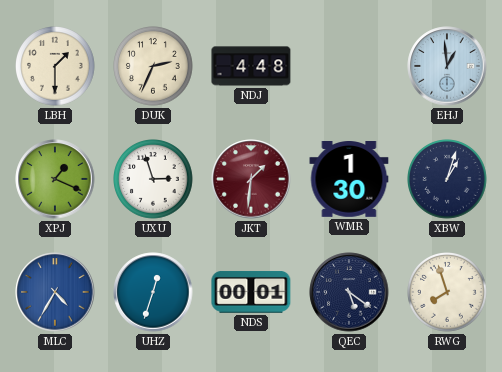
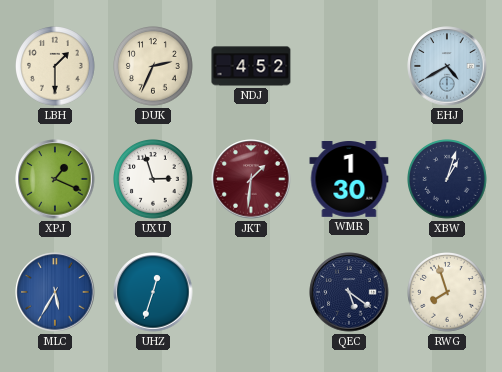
NDJ: 4:48 -> 4:52
EHJ: 12:59 -> 4:40
MLC: 4:35 -> 5:35
NDS: 00:01 -> none
